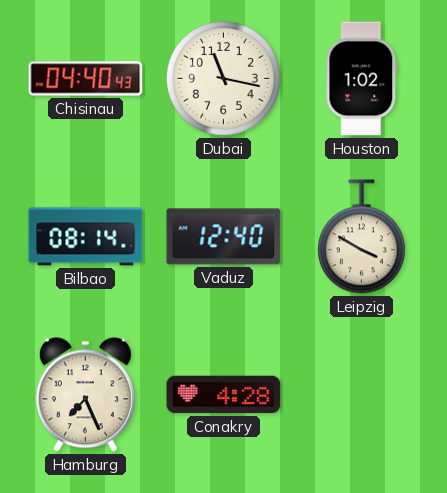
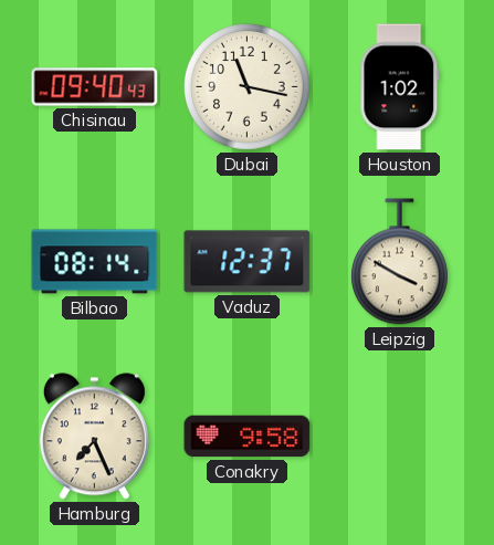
Chisinau: 04:40 -> 09:40
Vaduz: 12:40 -> 12:37
Conakry: 4:28 -> 9:58
